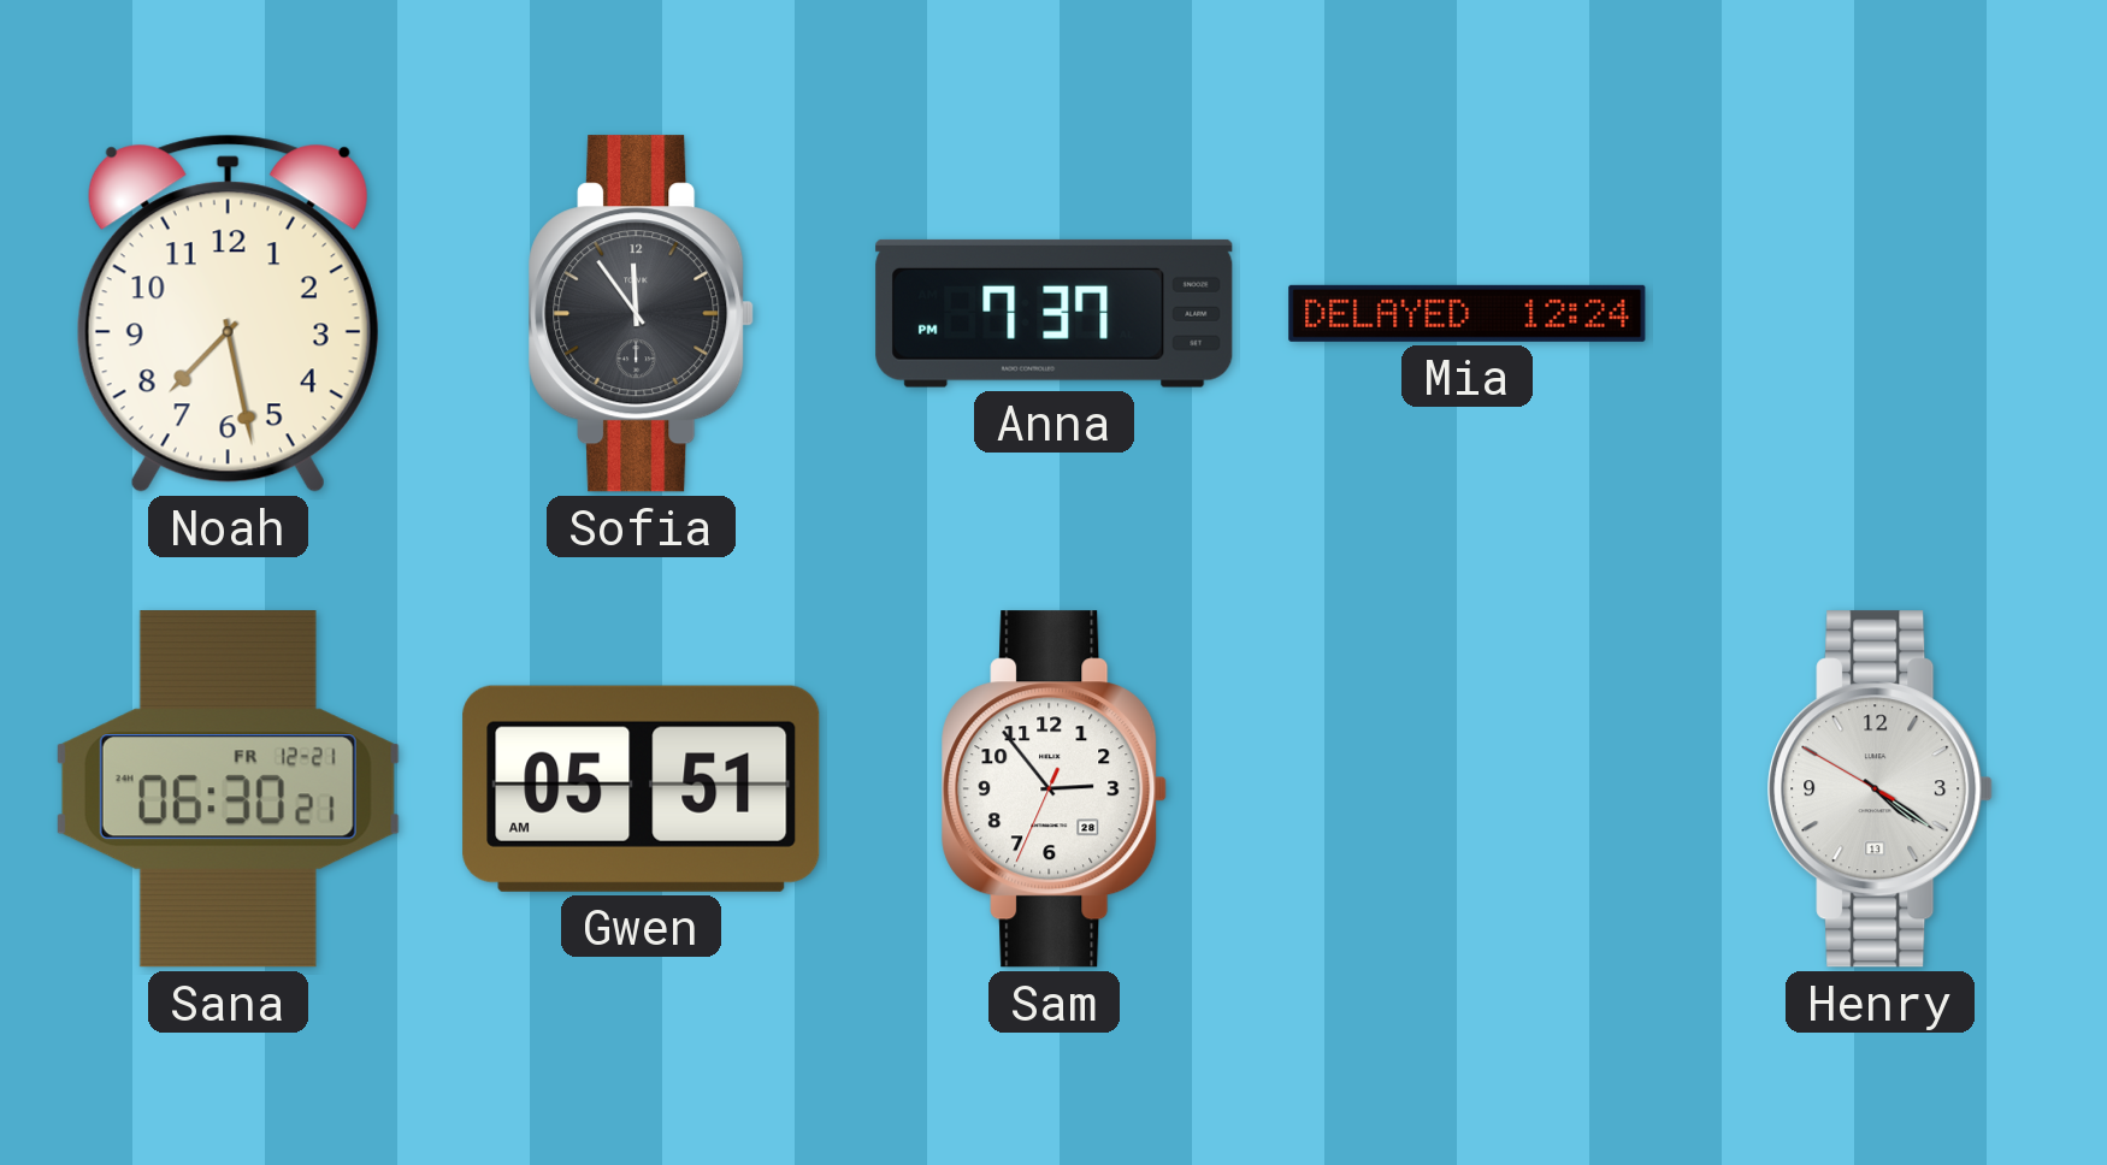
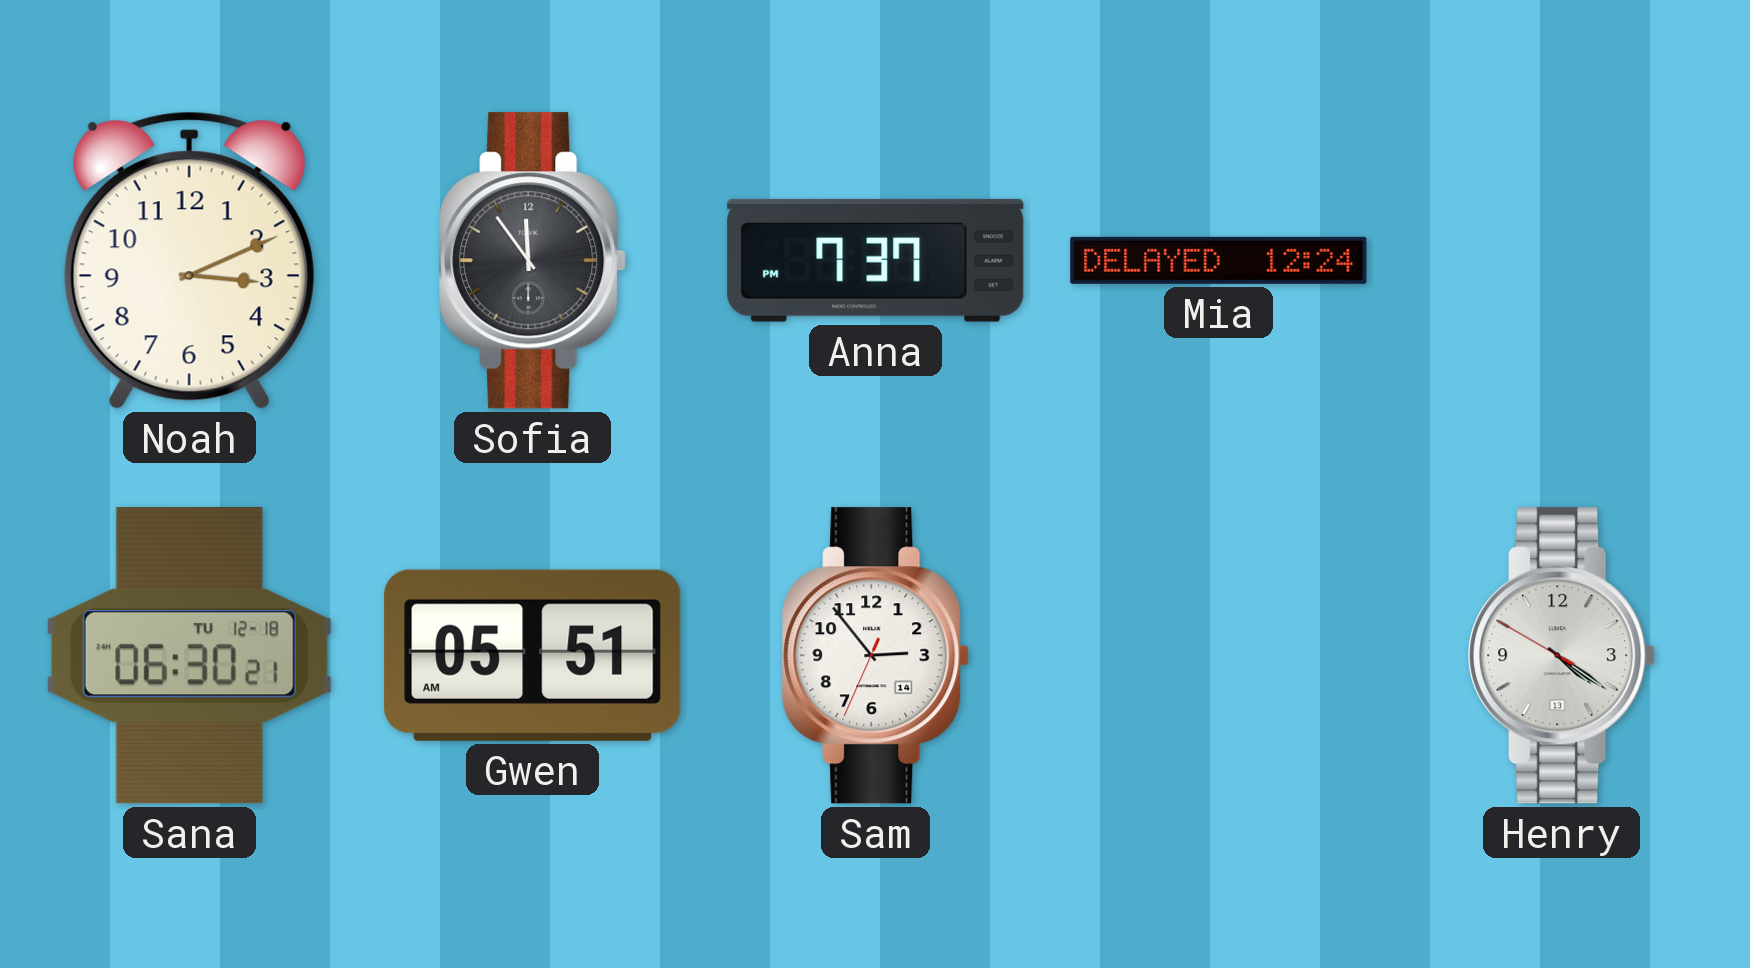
Noah: 7:28 -> 3:11
Sana date: FR 12-21 -> TU 12-18
Sam date: 28 -> 14
